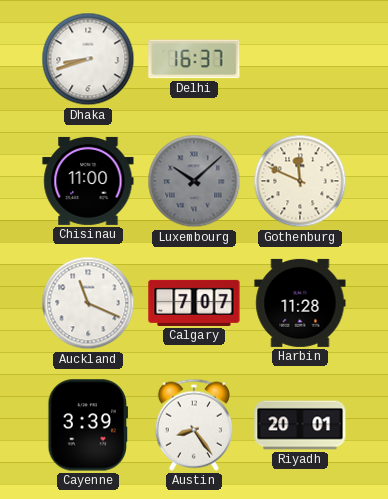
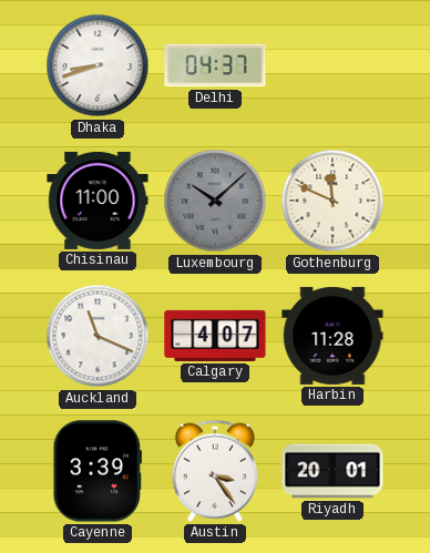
Delhi: 16:37 -> 04:37
Calgary: 7:07 -> 4:07
Austin: 8:24 -> 3:24
